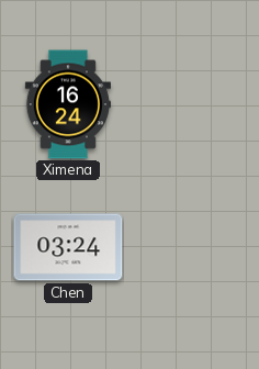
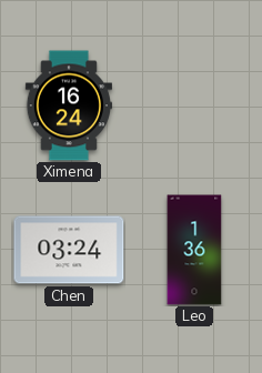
Leo: none -> 1:36
